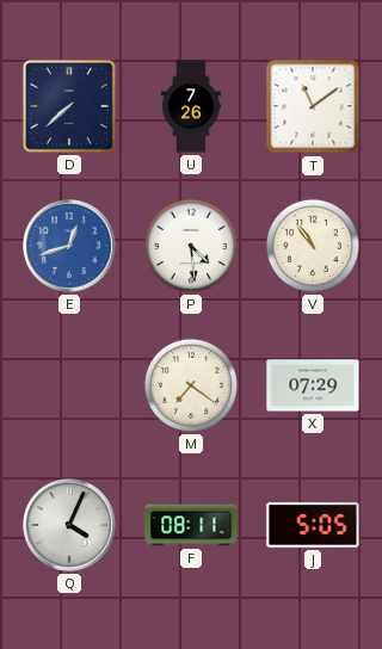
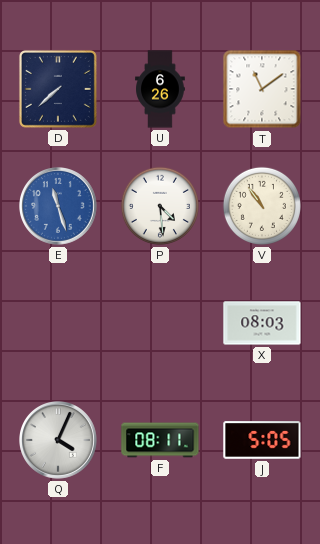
U: 7:26 -> 6:26
E: 12:42 -> 11:27
M: 7:21 -> none
X: 07:29 -> 08:03
